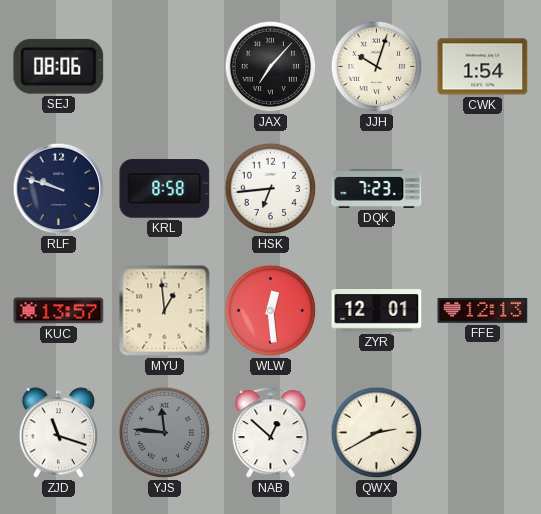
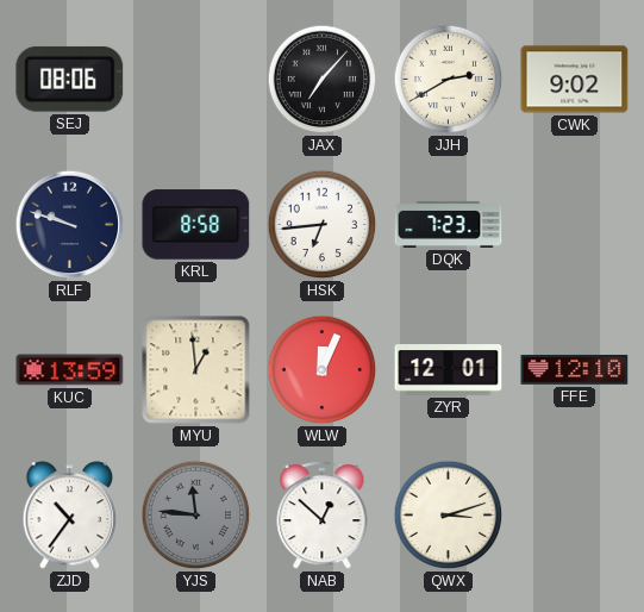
JJH: 10:03 -> 2:40
CWK: 1:54 -> 9:02
KUC: 13:57 -> 13:59
WLW: 12:29 -> 12:04
FFE: 12:13 -> 12:10
ZJD: 11:18 -> 10:36
QWX: 2:40 -> 3:12
